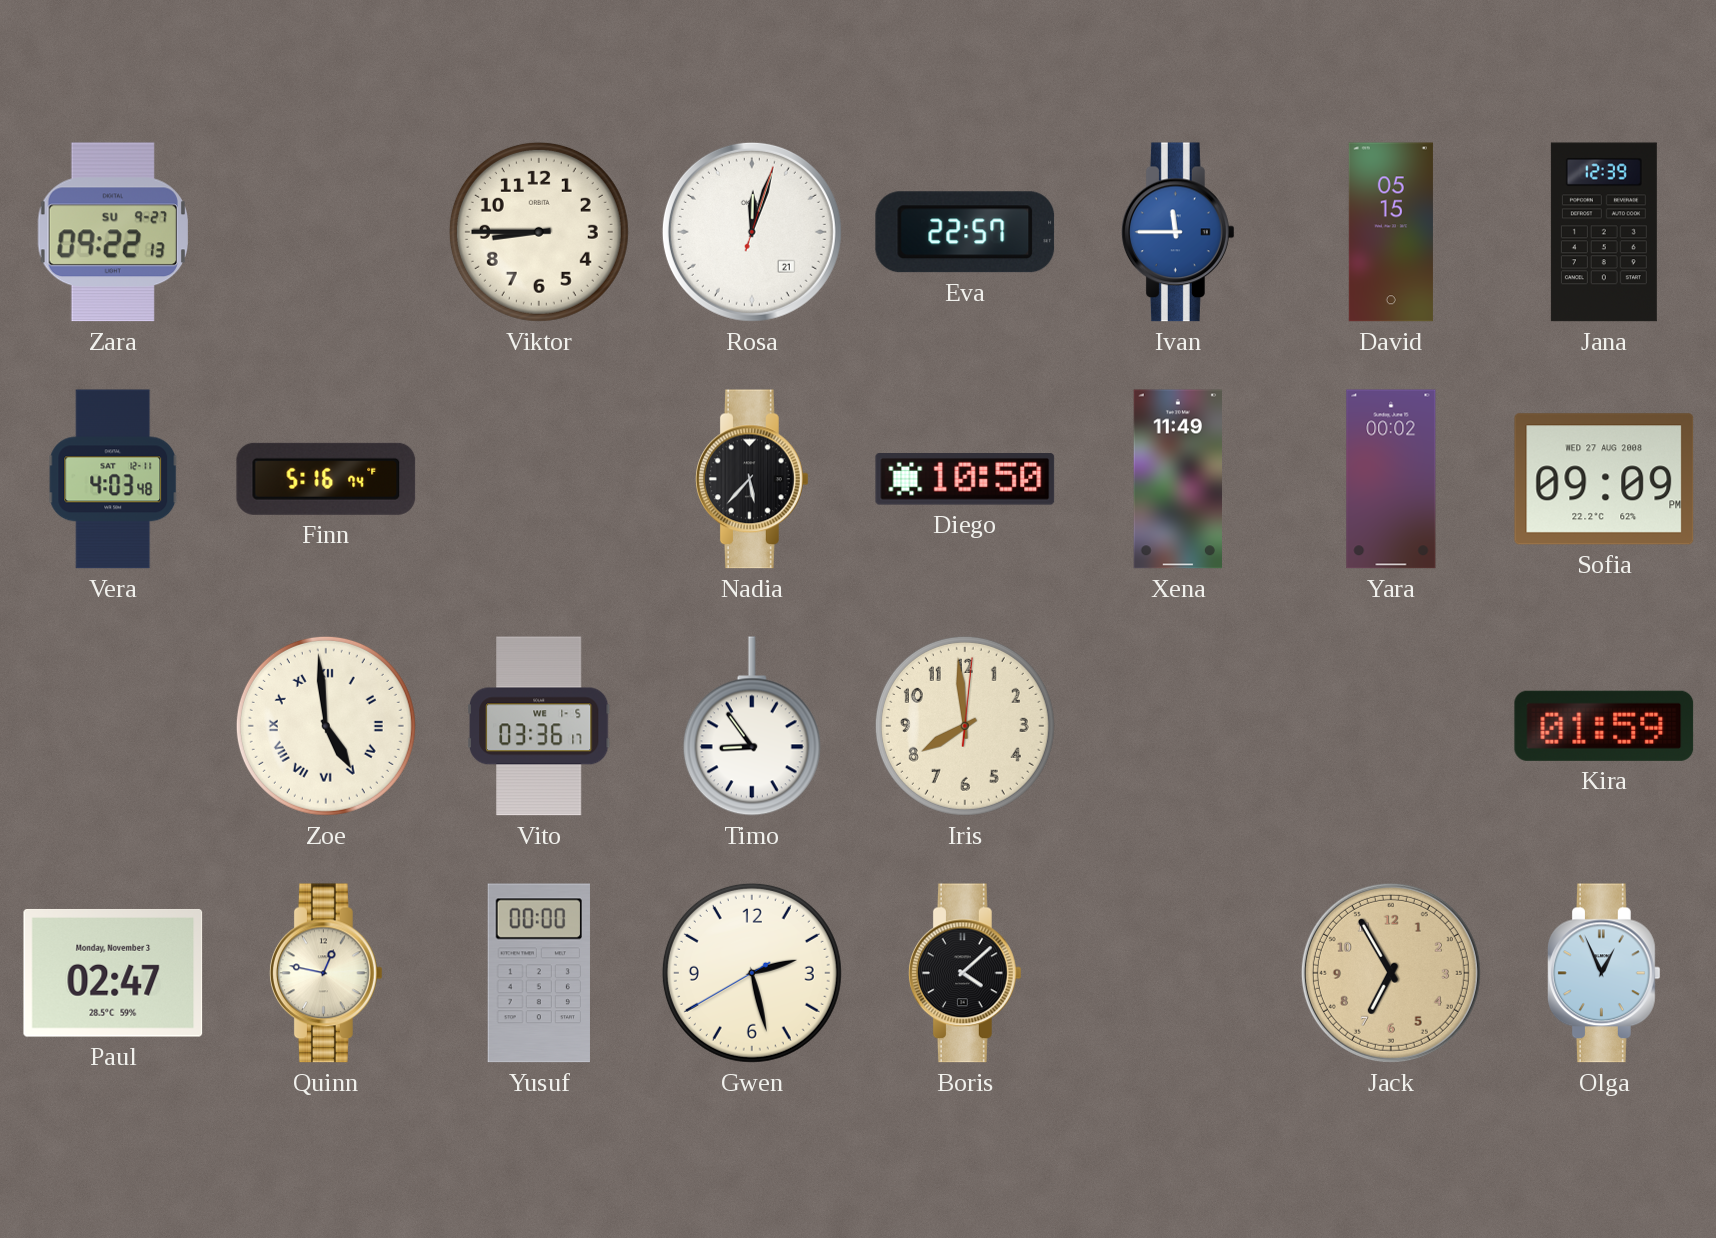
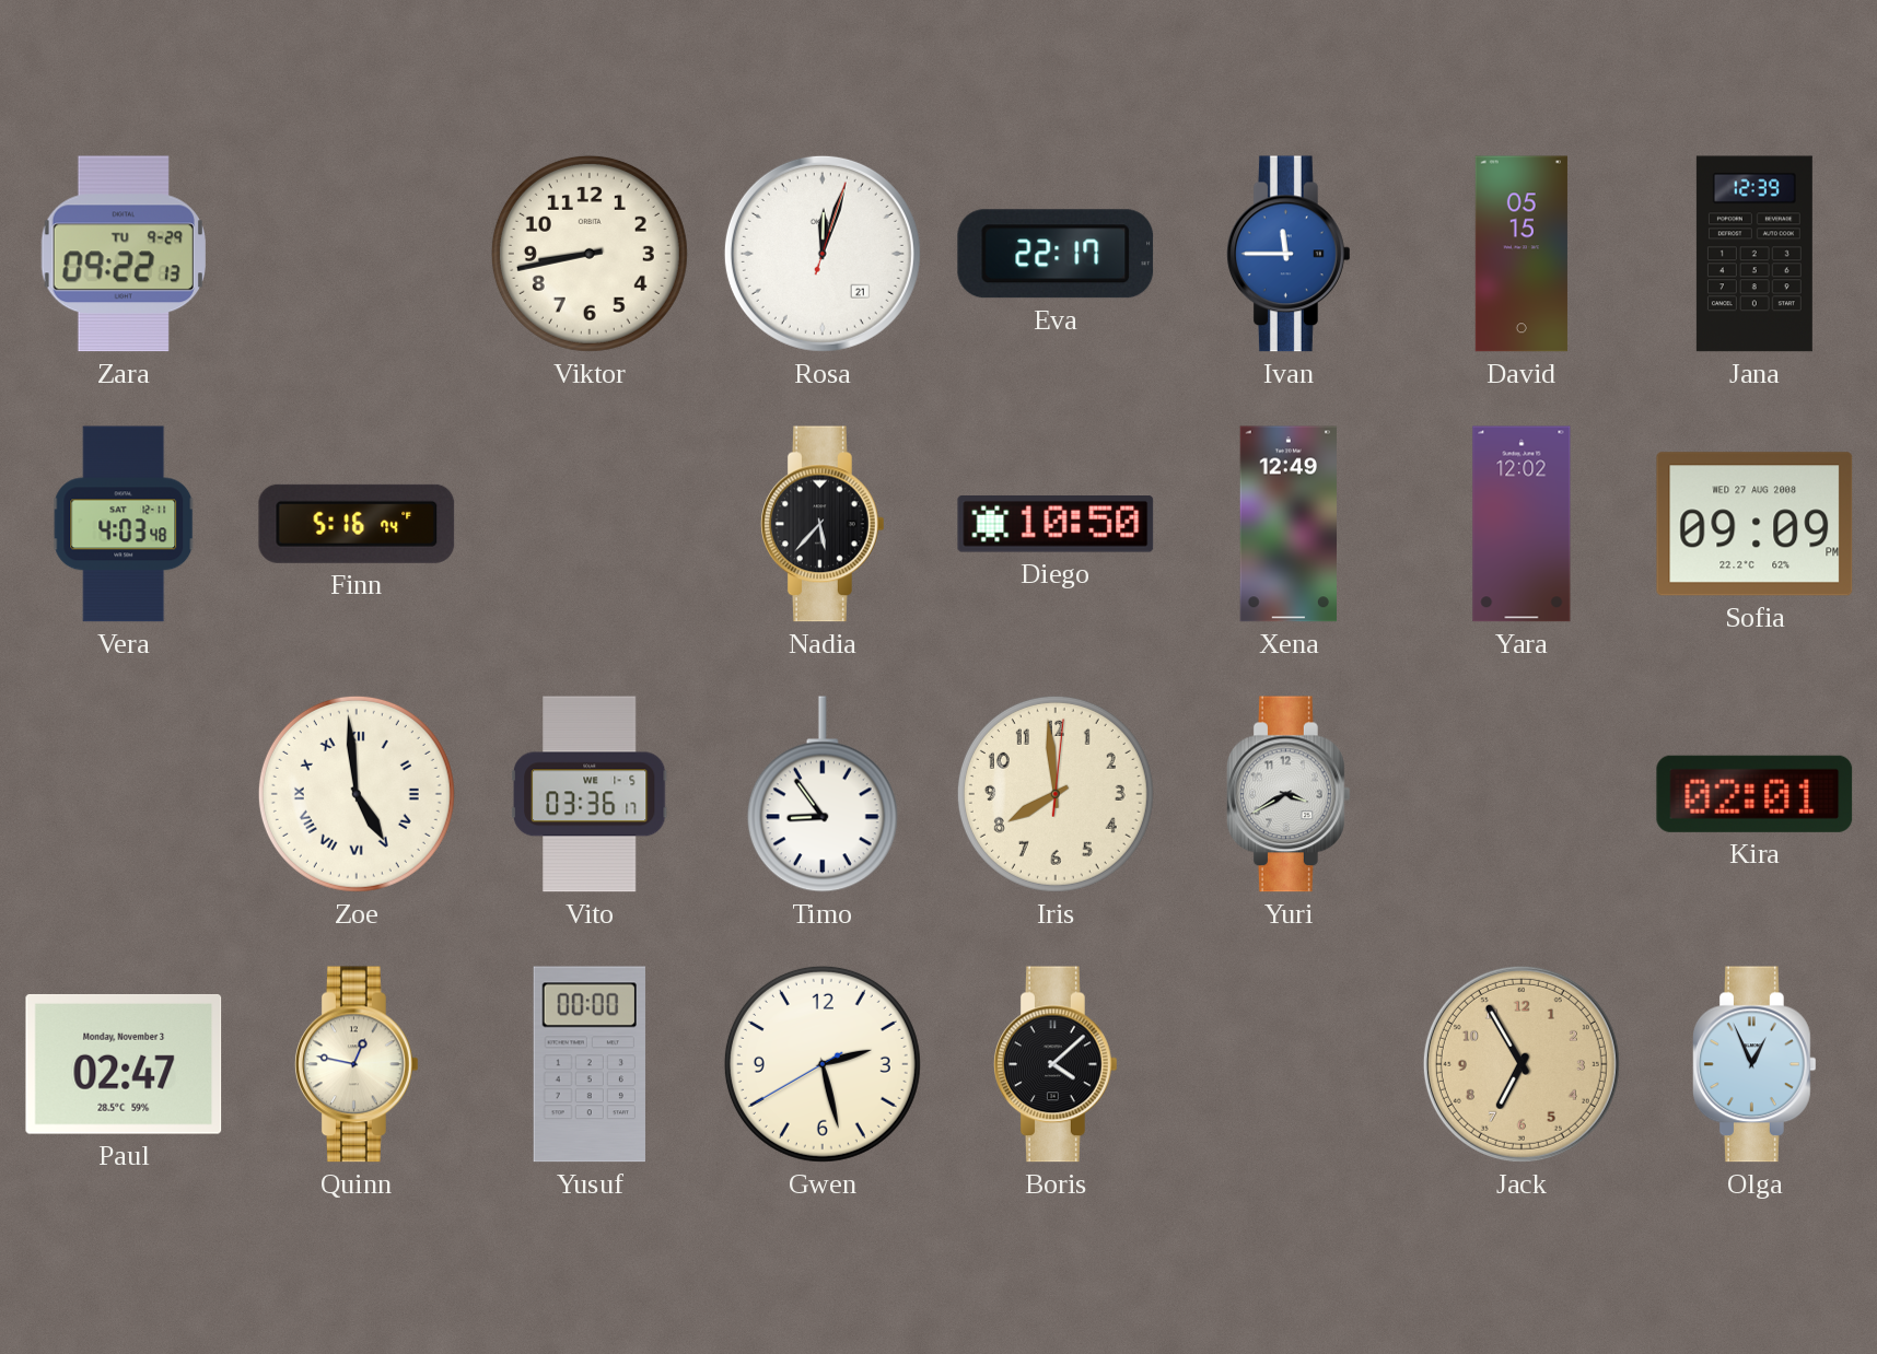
Zara date: SU 9-27 -> TU 9-29
Viktor: 8:45 -> 8:43
Eva: 22:57 -> 22:17
Xena: 11:49 -> 12:49
Yara: 00:02 -> 12:02
Yuri: none -> 3:40
Kira: 01:59 -> 02:01
